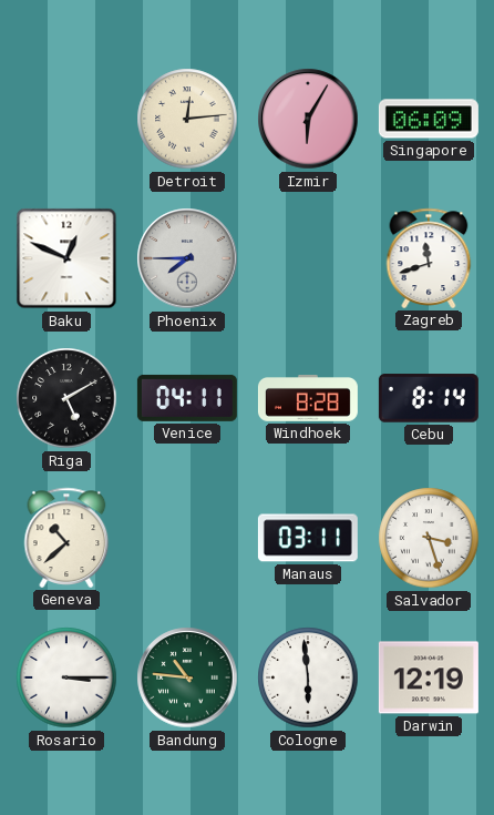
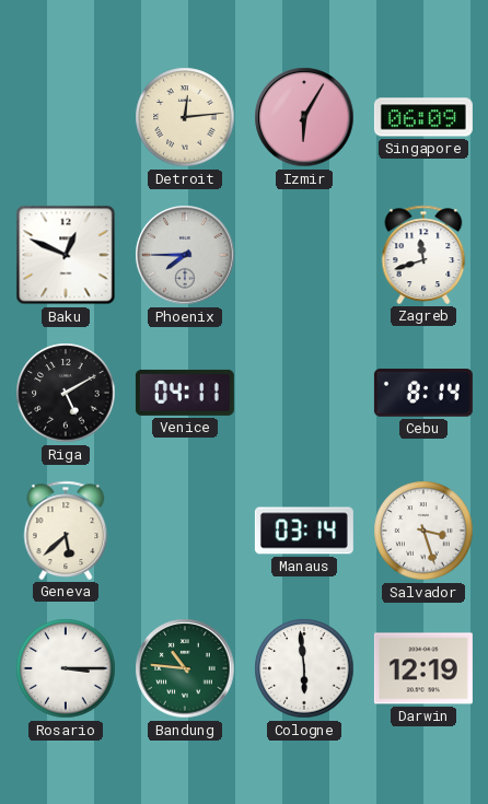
Windhoek: 8:28 -> none
Geneva: 10:38 -> 5:38
Manaus: 03:11 -> 03:14
